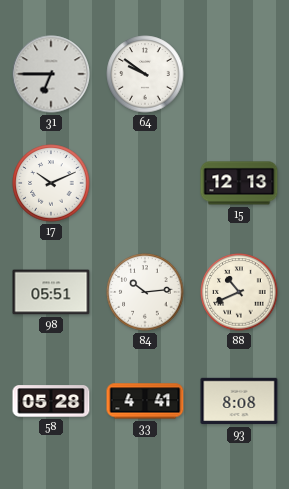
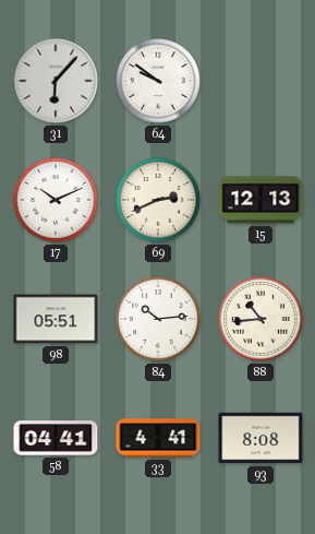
31: 6:45 -> 6:07
69: none -> 2:41
88: 10:41 -> 10:44
58: 05:28 -> 04:41
